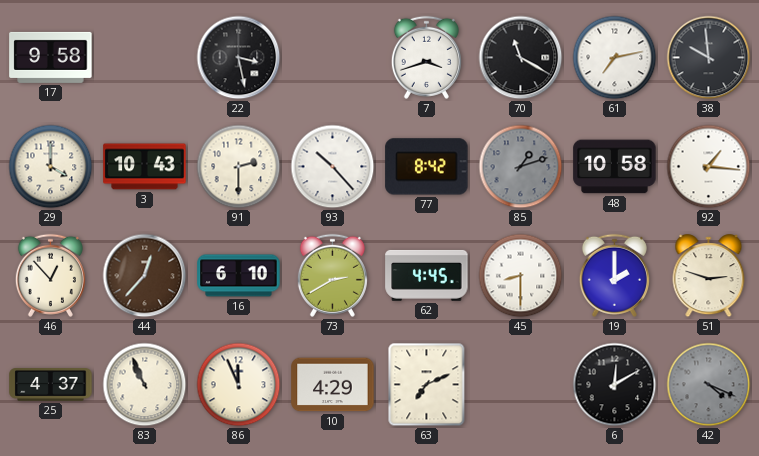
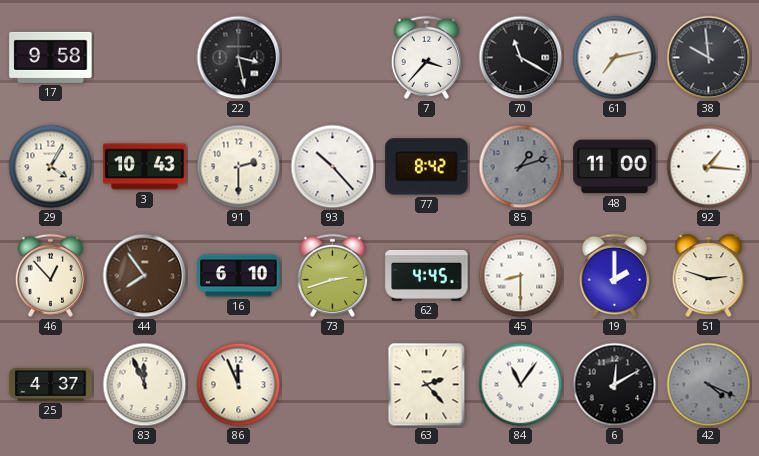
7: 3:42 -> 3:37
29: 4:00 -> 4:05
48: 10:58 -> 11:00
44: 12:37 -> 7:54
73: 2:40 -> 2:42
83: 10:56 -> 11:56
10: 4:29 -> none
63: 7:11 -> 2:23
84: none -> 11:06
